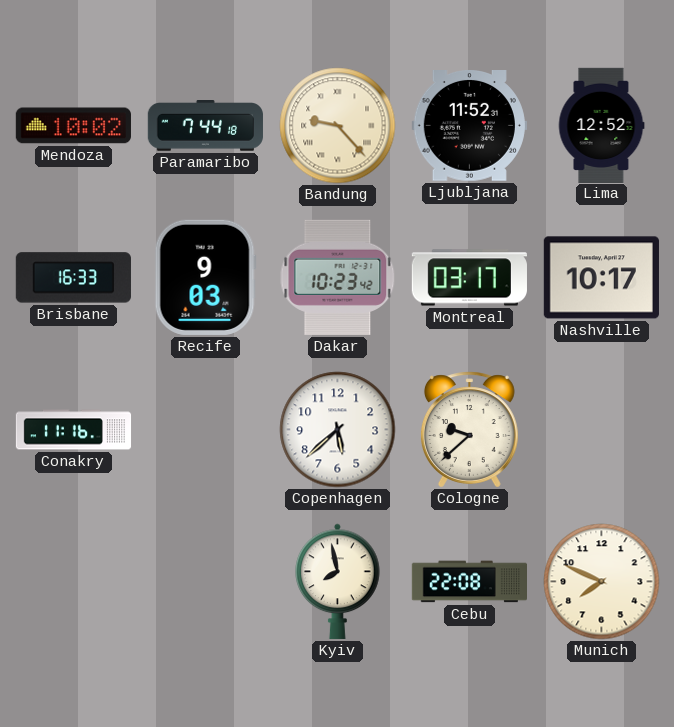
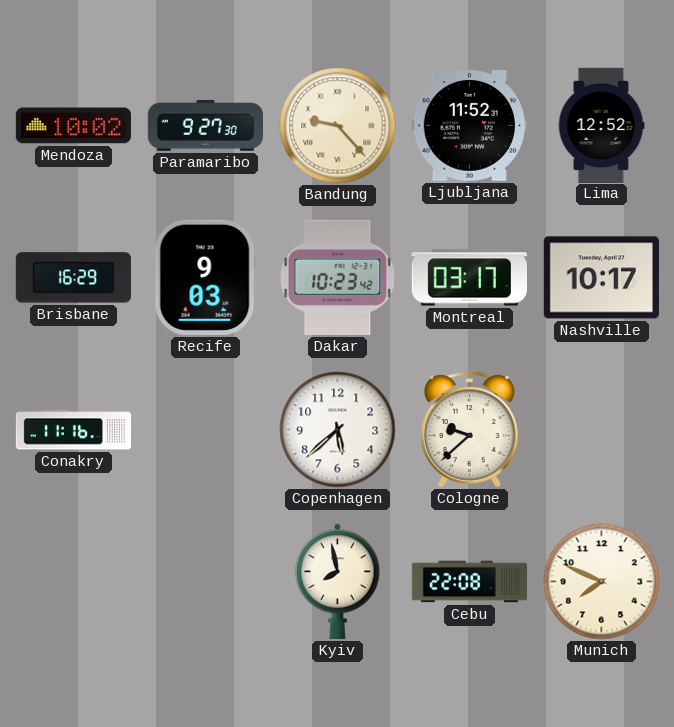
Paramaribo: 7:44 -> 9:27
Brisbane: 16:33 -> 16:29
